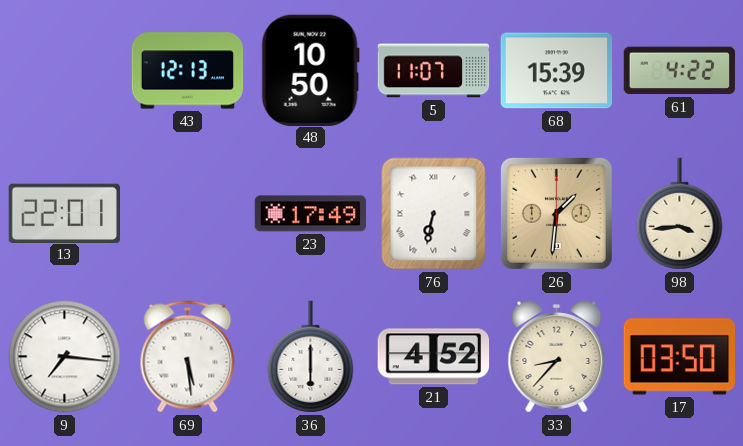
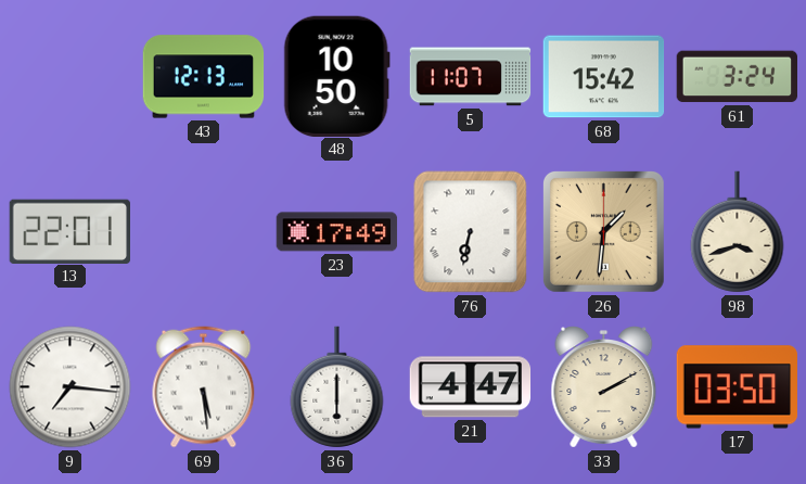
68: 15:39 -> 15:42
61: 4:22 -> 3:24
98: 3:44 -> 3:42
21: 4:52 -> 4:47
33: 8:37 -> 2:10
